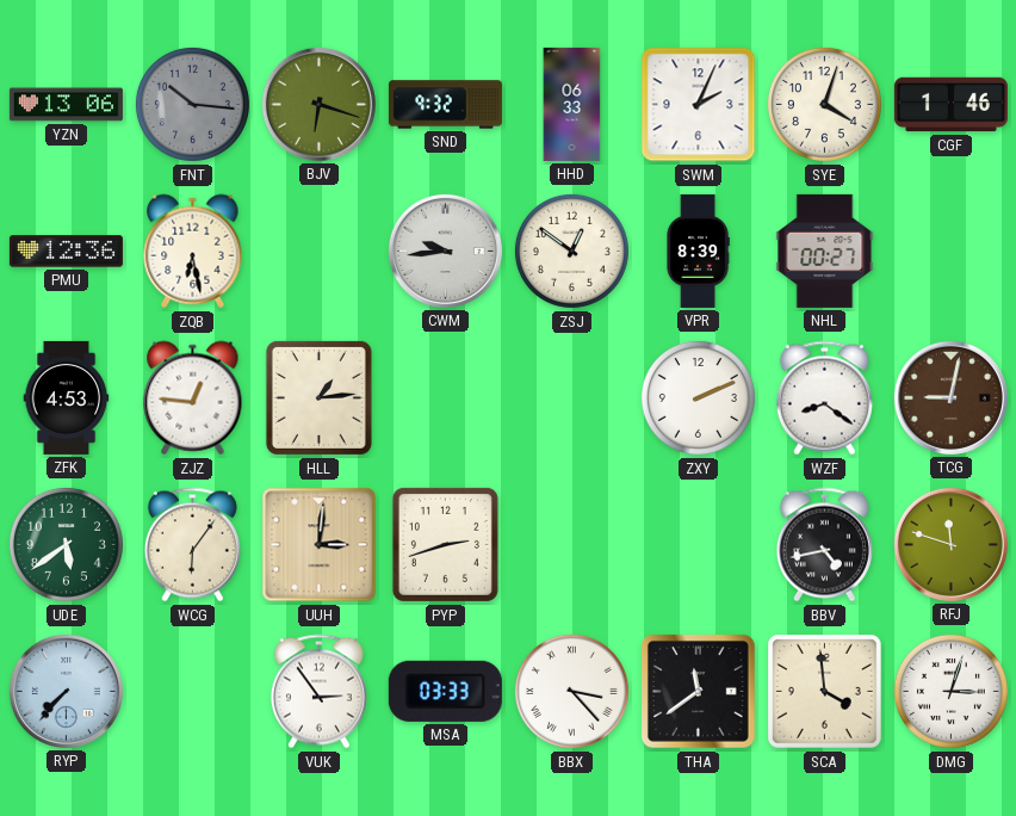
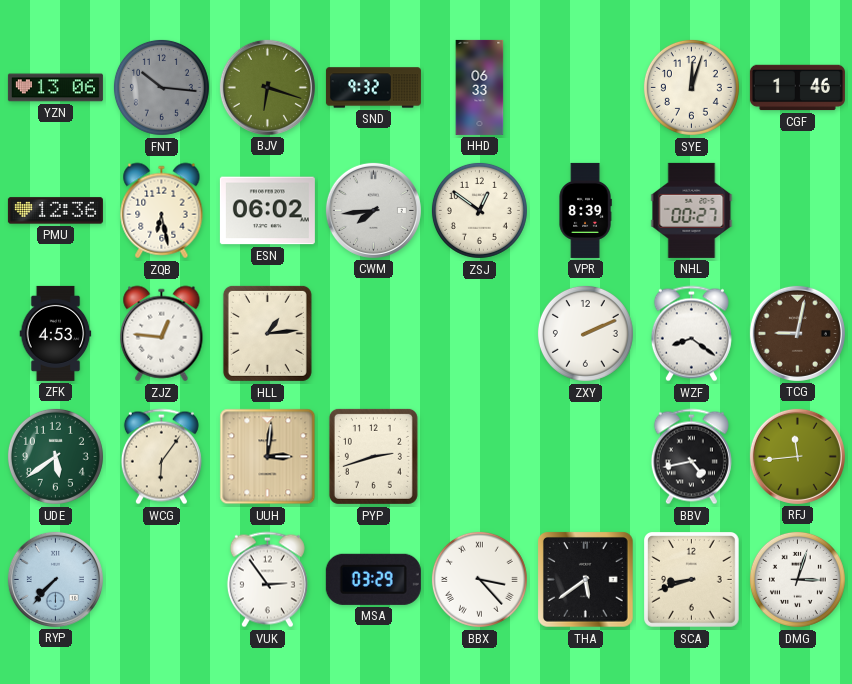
SWM: 2:04 -> none
SYE: 4:03 -> 12:03
ESN: none -> 06:02
CWM: 9:44 -> 7:44
RFJ: 11:48 -> 11:44
MSA: 03:33 -> 03:29
THA: 11:39 -> 5:39
SCA: 3:59 -> 8:42
